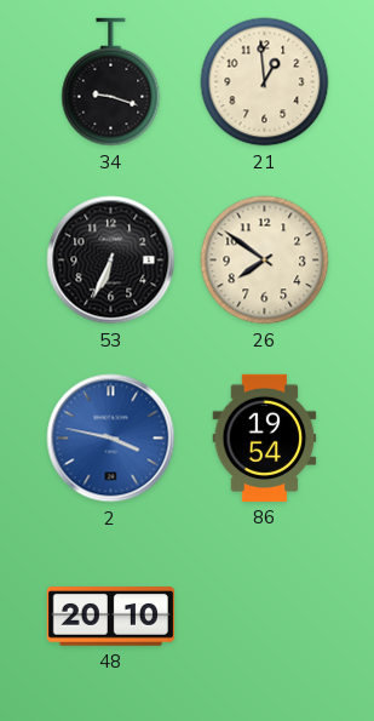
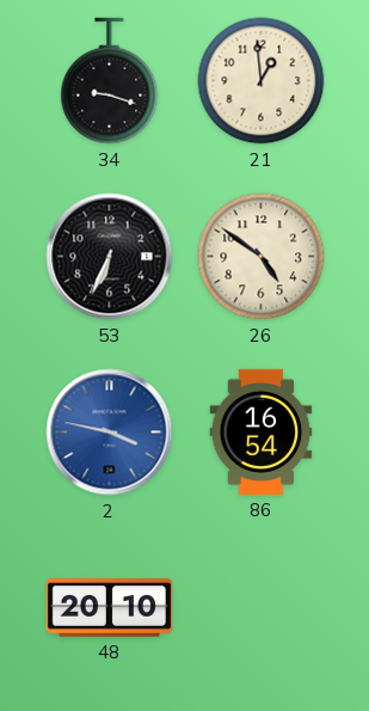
26: 7:51 -> 4:51
86: 19:54 -> 16:54
